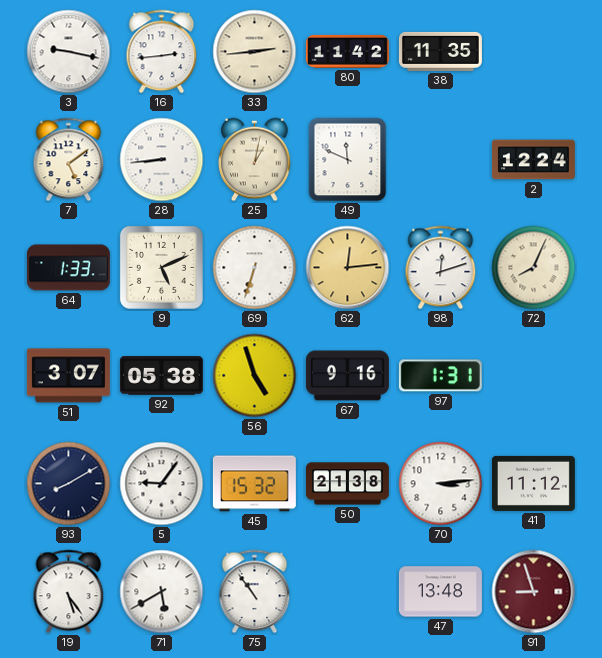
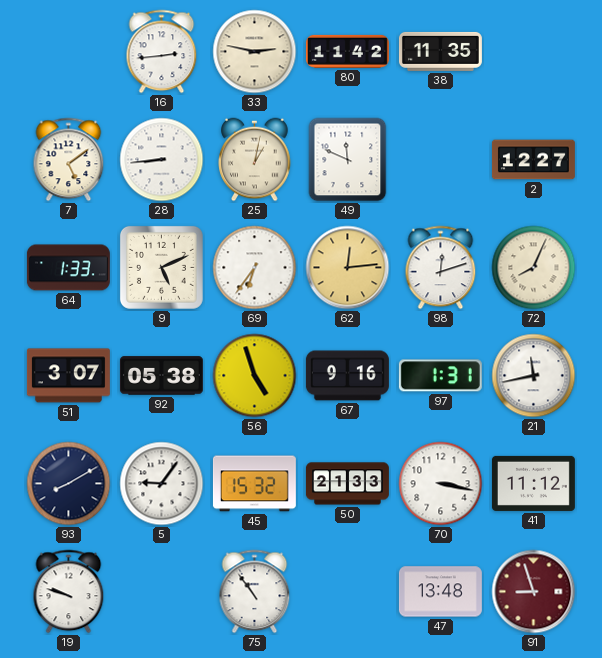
3: 9:17 -> none
33: 2:44 -> 2:47
2: 12:24 -> 12:27
69: 6:33 -> 6:36
21: none -> 11:43
50: 21:38 -> 21:33
70: 3:14 -> 3:17
19: 5:24 -> 9:48
71: 5:40 -> none
